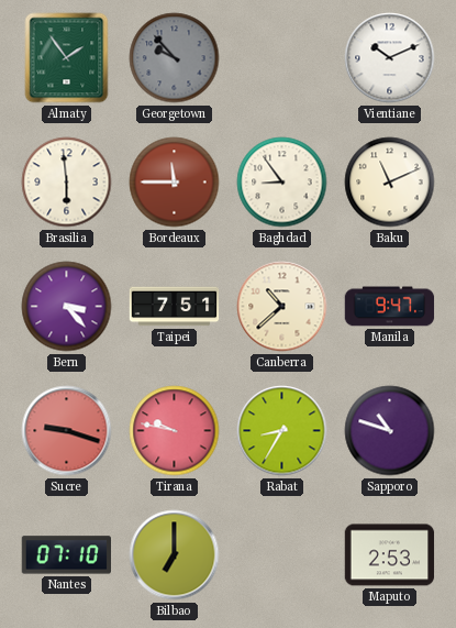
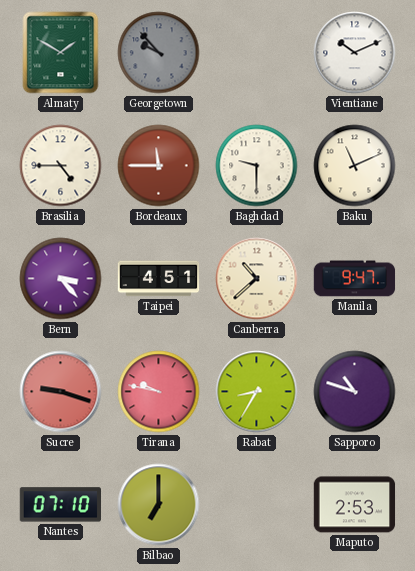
Almaty: 1:54 -> 1:50
Brasilia: 5:59 -> 4:45
Baghdad: 8:54 -> 9:30
Taipei: 7:51 -> 4:51
